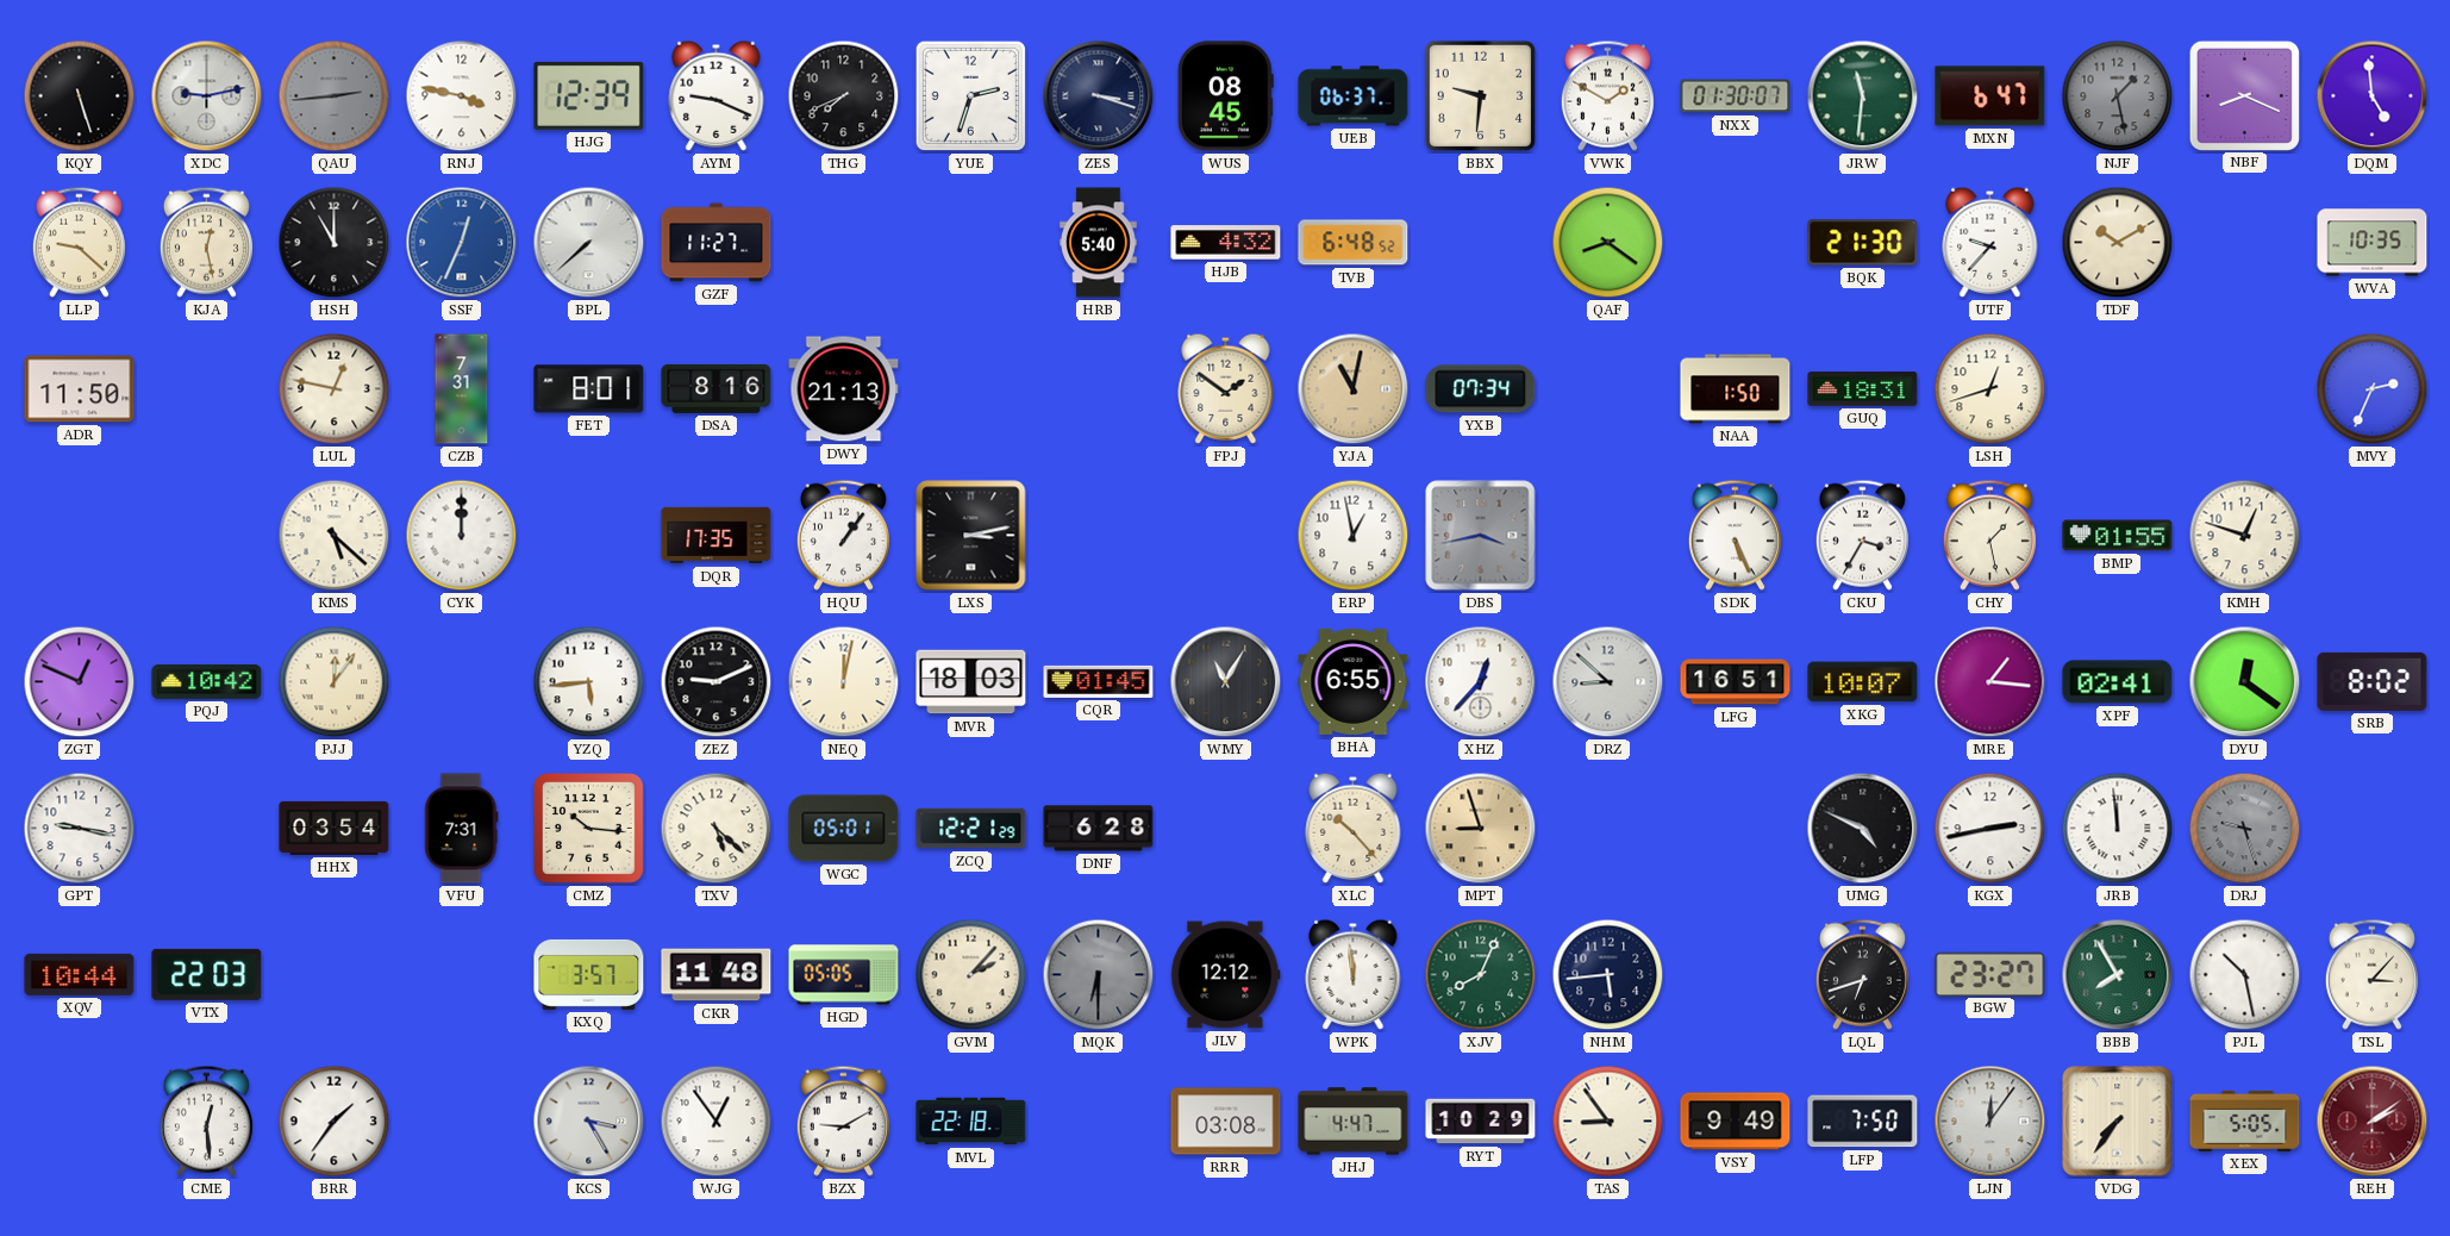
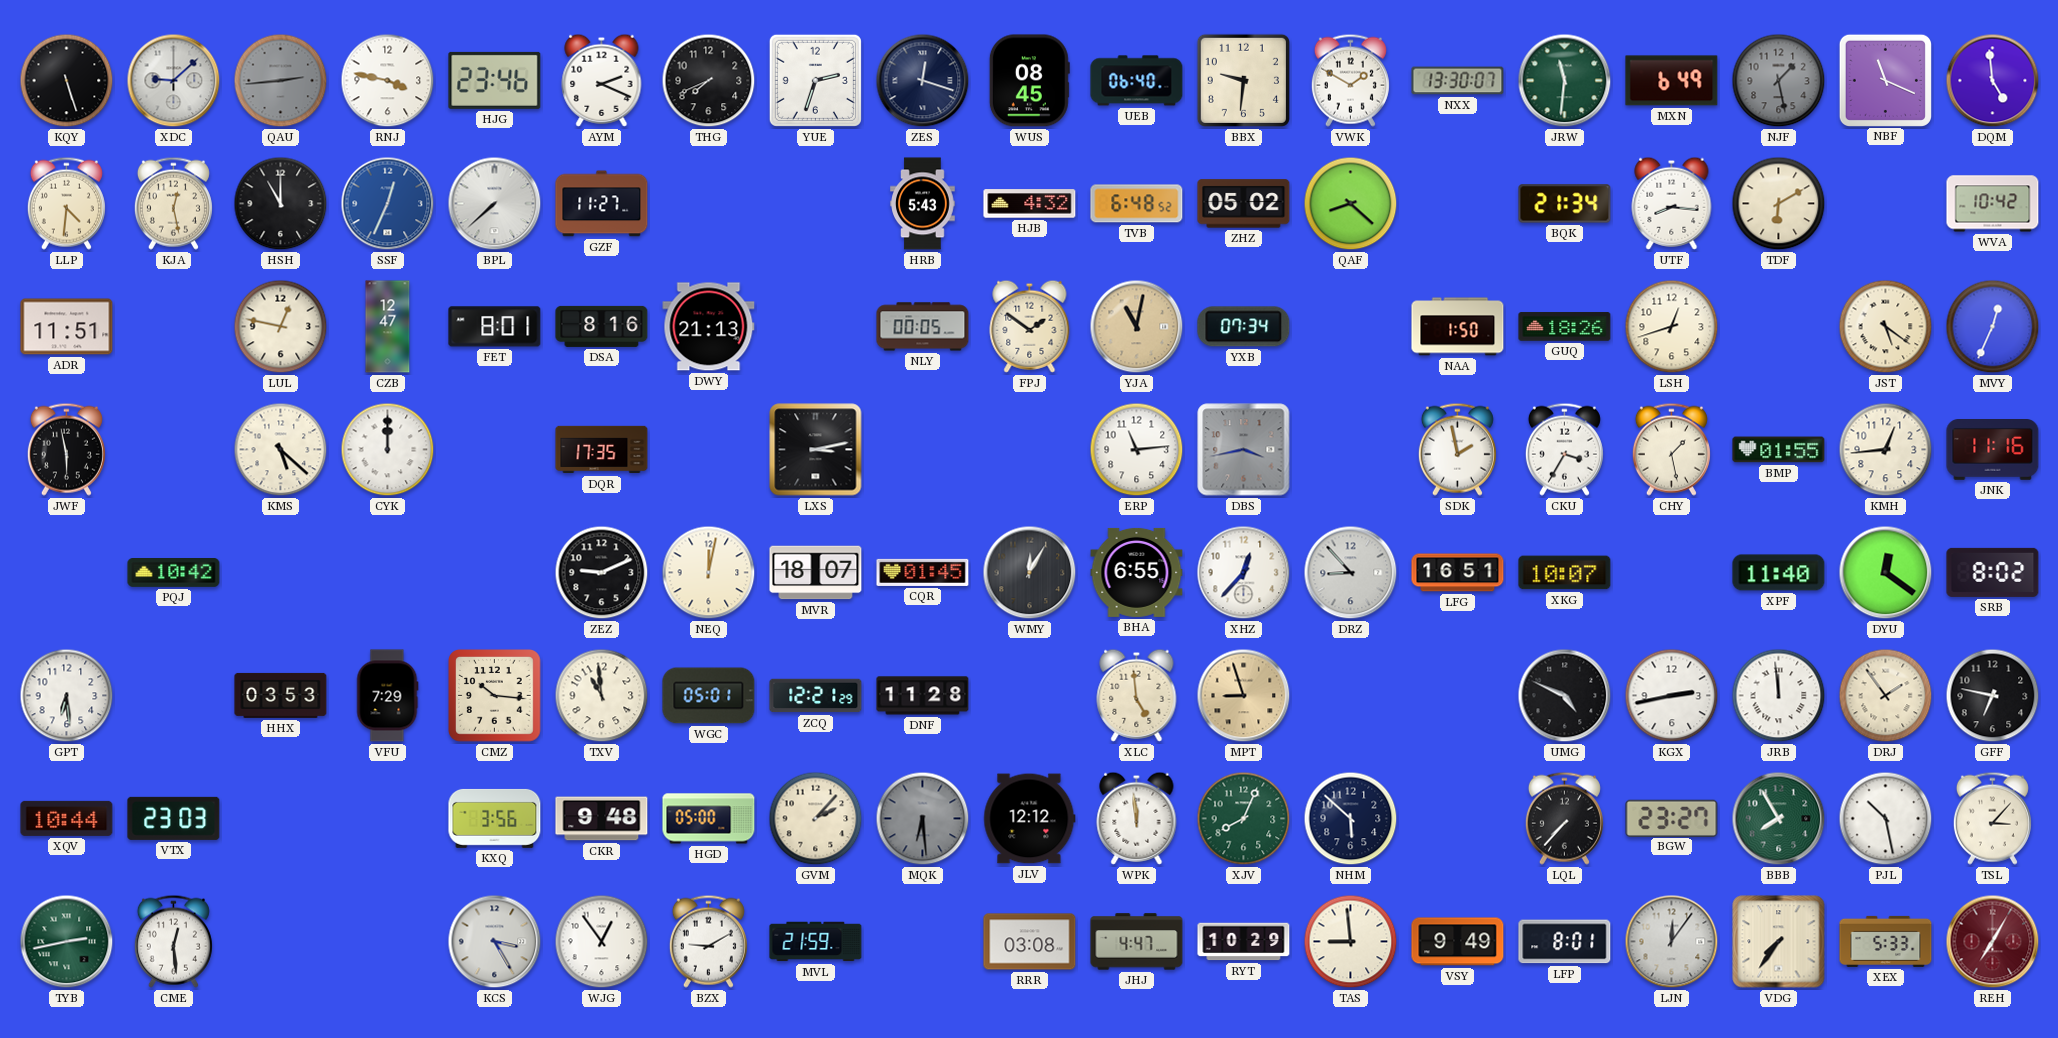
XDC: 9:13 -> 9:08
HJG: 12:39 -> 23:46
AYM: 9:19 -> 2:19
ZES: 3:18 -> 12:18
UEB: 06:37 -> 06:40
NXX: 01:30 -> 13:30
MXN: 6:47 -> 6:49
NBF: 8:19 -> 11:19
LLP: 9:22 -> 4:31
HRB: 5:40 -> 5:43
ZHZ: none -> 05:02
QAF: 8:21 -> 8:22
BQK: 21:30 -> 21:34
UTF: 9:37 -> 8:16
TDF: 10:10 -> 6:10
WVA: 10:35 -> 10:42
ADR: 11:50 -> 11:51
CZB: 7:31 -> 12:47
NLY: none -> 00:05
GUQ: 18:31 -> 18:26
JST: none -> 5:21
MVY: 2:34 -> 12:34
JWF: none -> 5:58
HQU: 1:06 -> none
ERP: 12:58 -> 11:14
SDK: 5:26 -> 1:58
KMH: 12:48 -> 12:44
JNK: none -> 11:16
ZGT: 12:49 -> none
PJJ: 12:06 -> none
YZQ: 5:44 -> none
MVR: 18:03 -> 18:07
WMY: 11:05 -> 12:05
DRZ: 8:52 -> 8:53
MRE: 1:16 -> none
XPF: 02:41 -> 11:40
GPT: 9:17 -> 6:29
HHX: 03:54 -> 03:53
VFU: 7:31 -> 7:29
TXV: 5:22 -> 10:59
DNF: 6:28 -> 11:28
XLC: 10:23 -> 4:59
DRJ: 9:27 -> 1:54
DRJ dial: grey -> cream
GFF: none -> 6:47
VTX: 22:03 -> 23:03
KXQ: 3:57 -> 3:56
CKR: 11:48 -> 9:48
HGD: 05:05 -> 05:00
MQK: 6:30 -> 6:29
NHM: 5:44 -> 5:52
LQL: 6:42 -> 7:37
TYB: none -> 2:43
BRR: 1:36 -> none
MVL: 22:18 -> 21:59
TAS: 8:54 -> 8:59
LFP: 7:50 -> 8:01
XEX: 5:05 -> 5:33
REH: 2:09 -> 7:05
